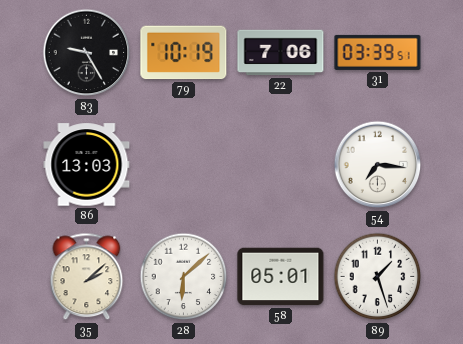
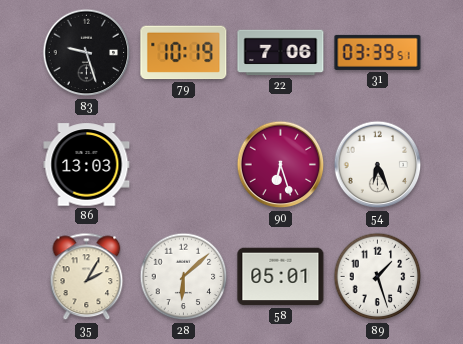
83: 9:25 -> 9:27
90: none -> 6:27
54: 7:16 -> 6:26
35: 2:08 -> 2:05
